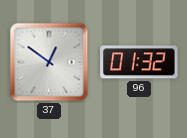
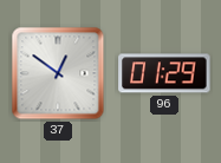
96: 01:32 -> 01:29
